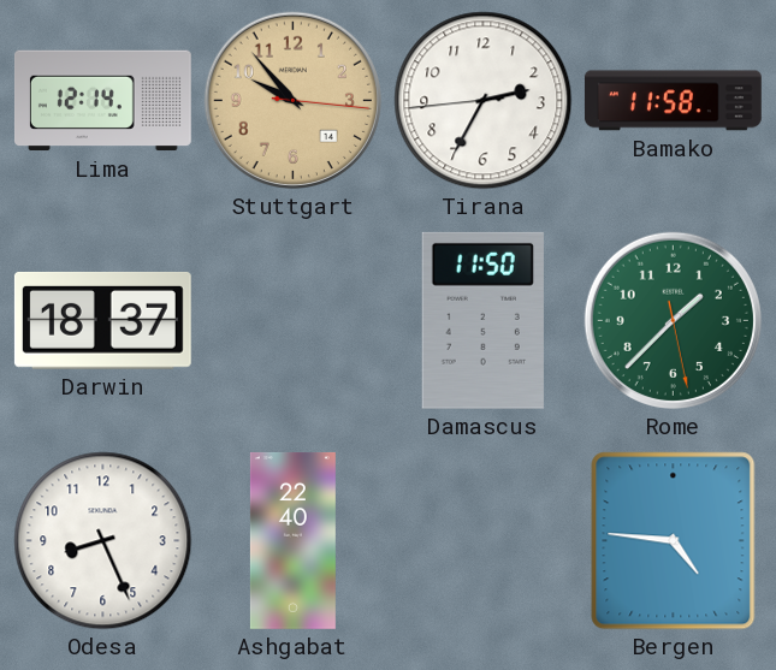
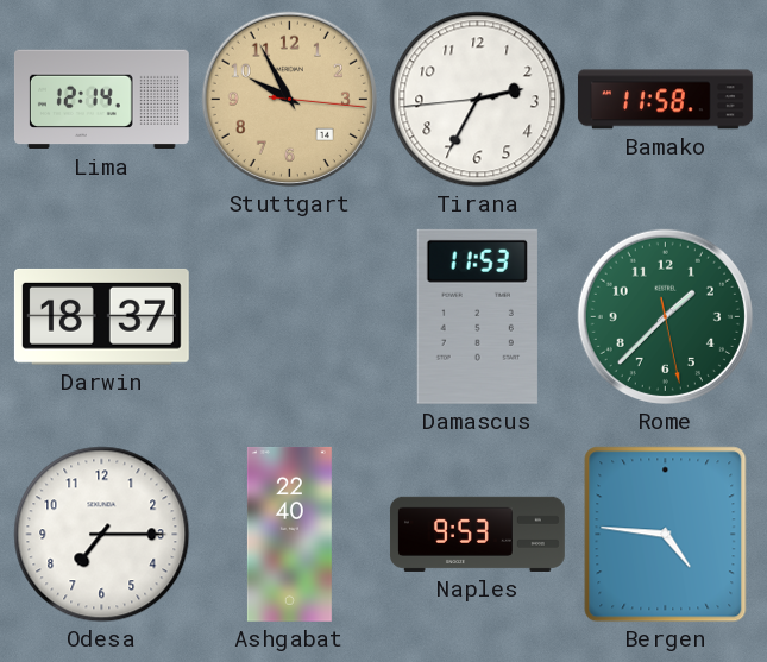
Stuttgart: 9:53 -> 9:55
Damascus: 11:50 -> 11:53
Odesa: 8:26 -> 7:15
Naples: none -> 9:53
